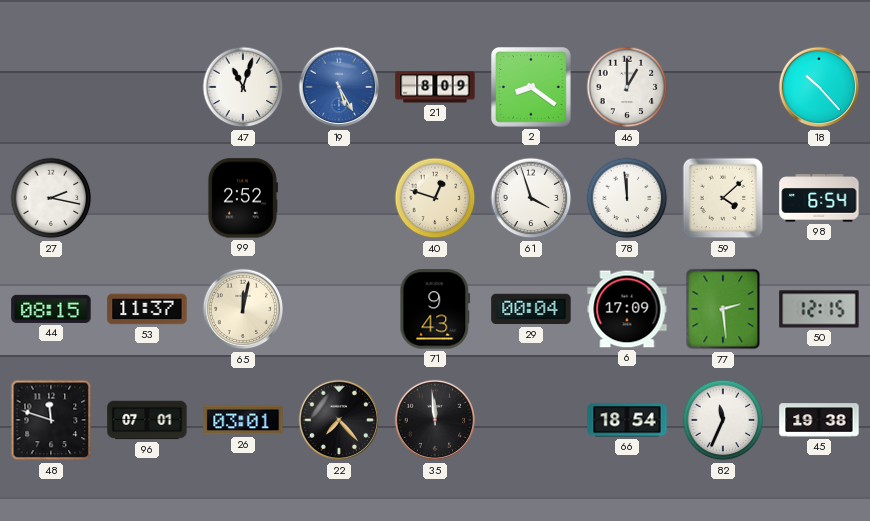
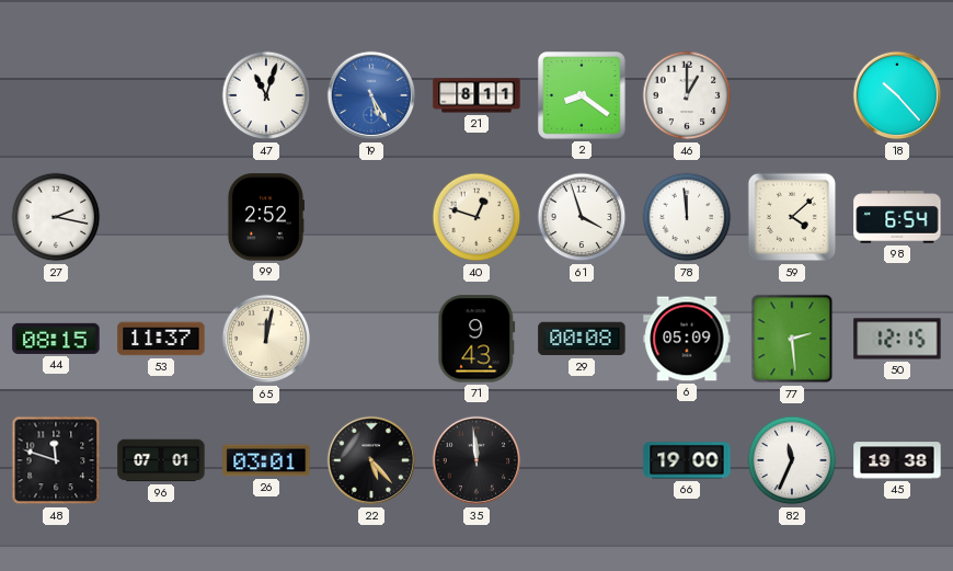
21: 8:09 -> 8:11
29: 00:04 -> 00:08
6: 17:09 -> 05:09
22: 7:23 -> 5:23
66: 18:54 -> 19:00
